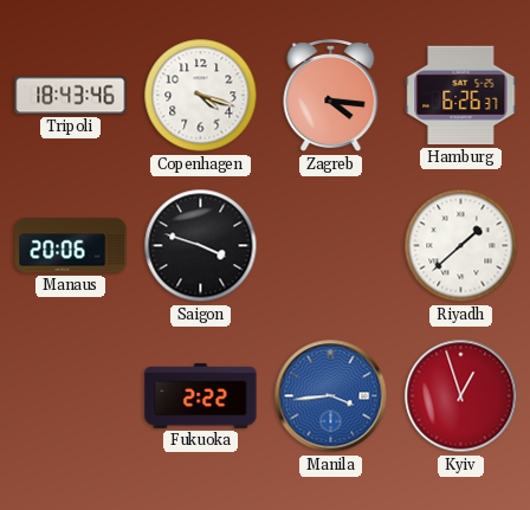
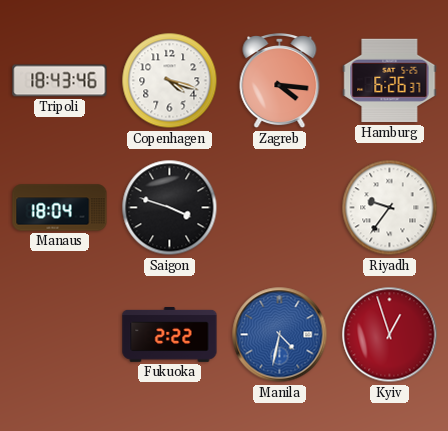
Manaus: 20:06 -> 18:04
Riyadh: 1:38 -> 9:36
Manila: 3:44 -> 4:32
